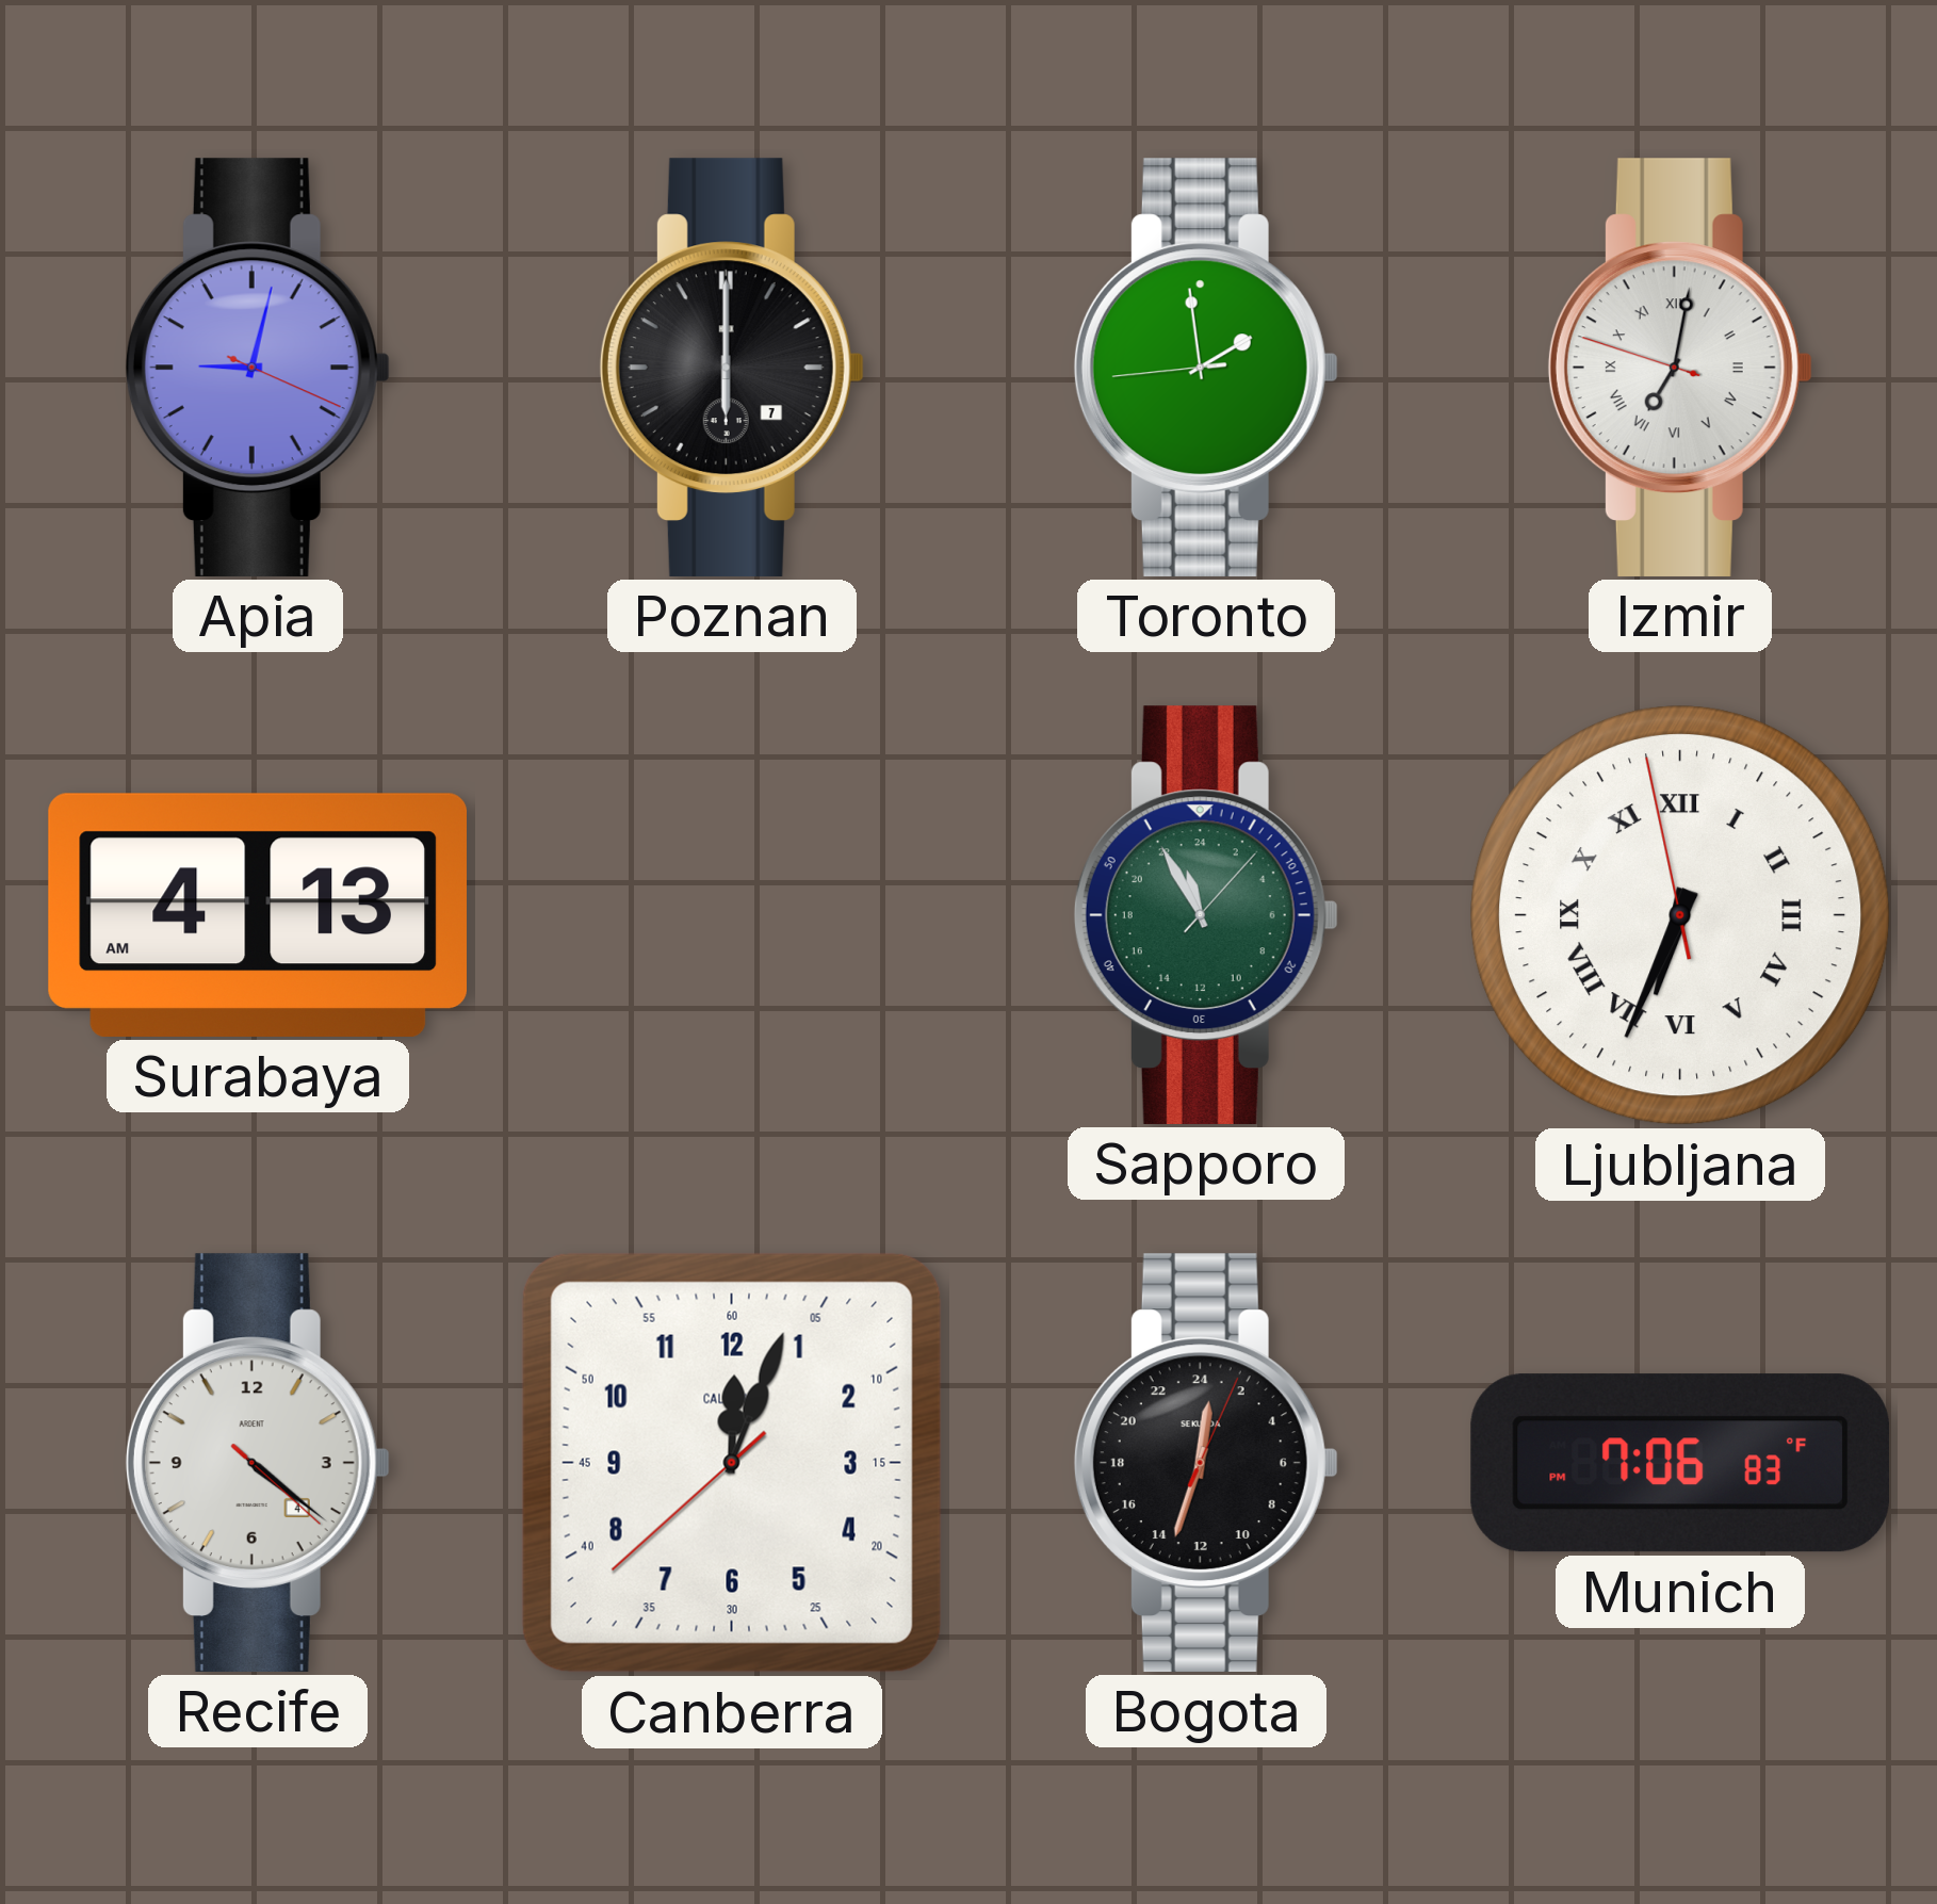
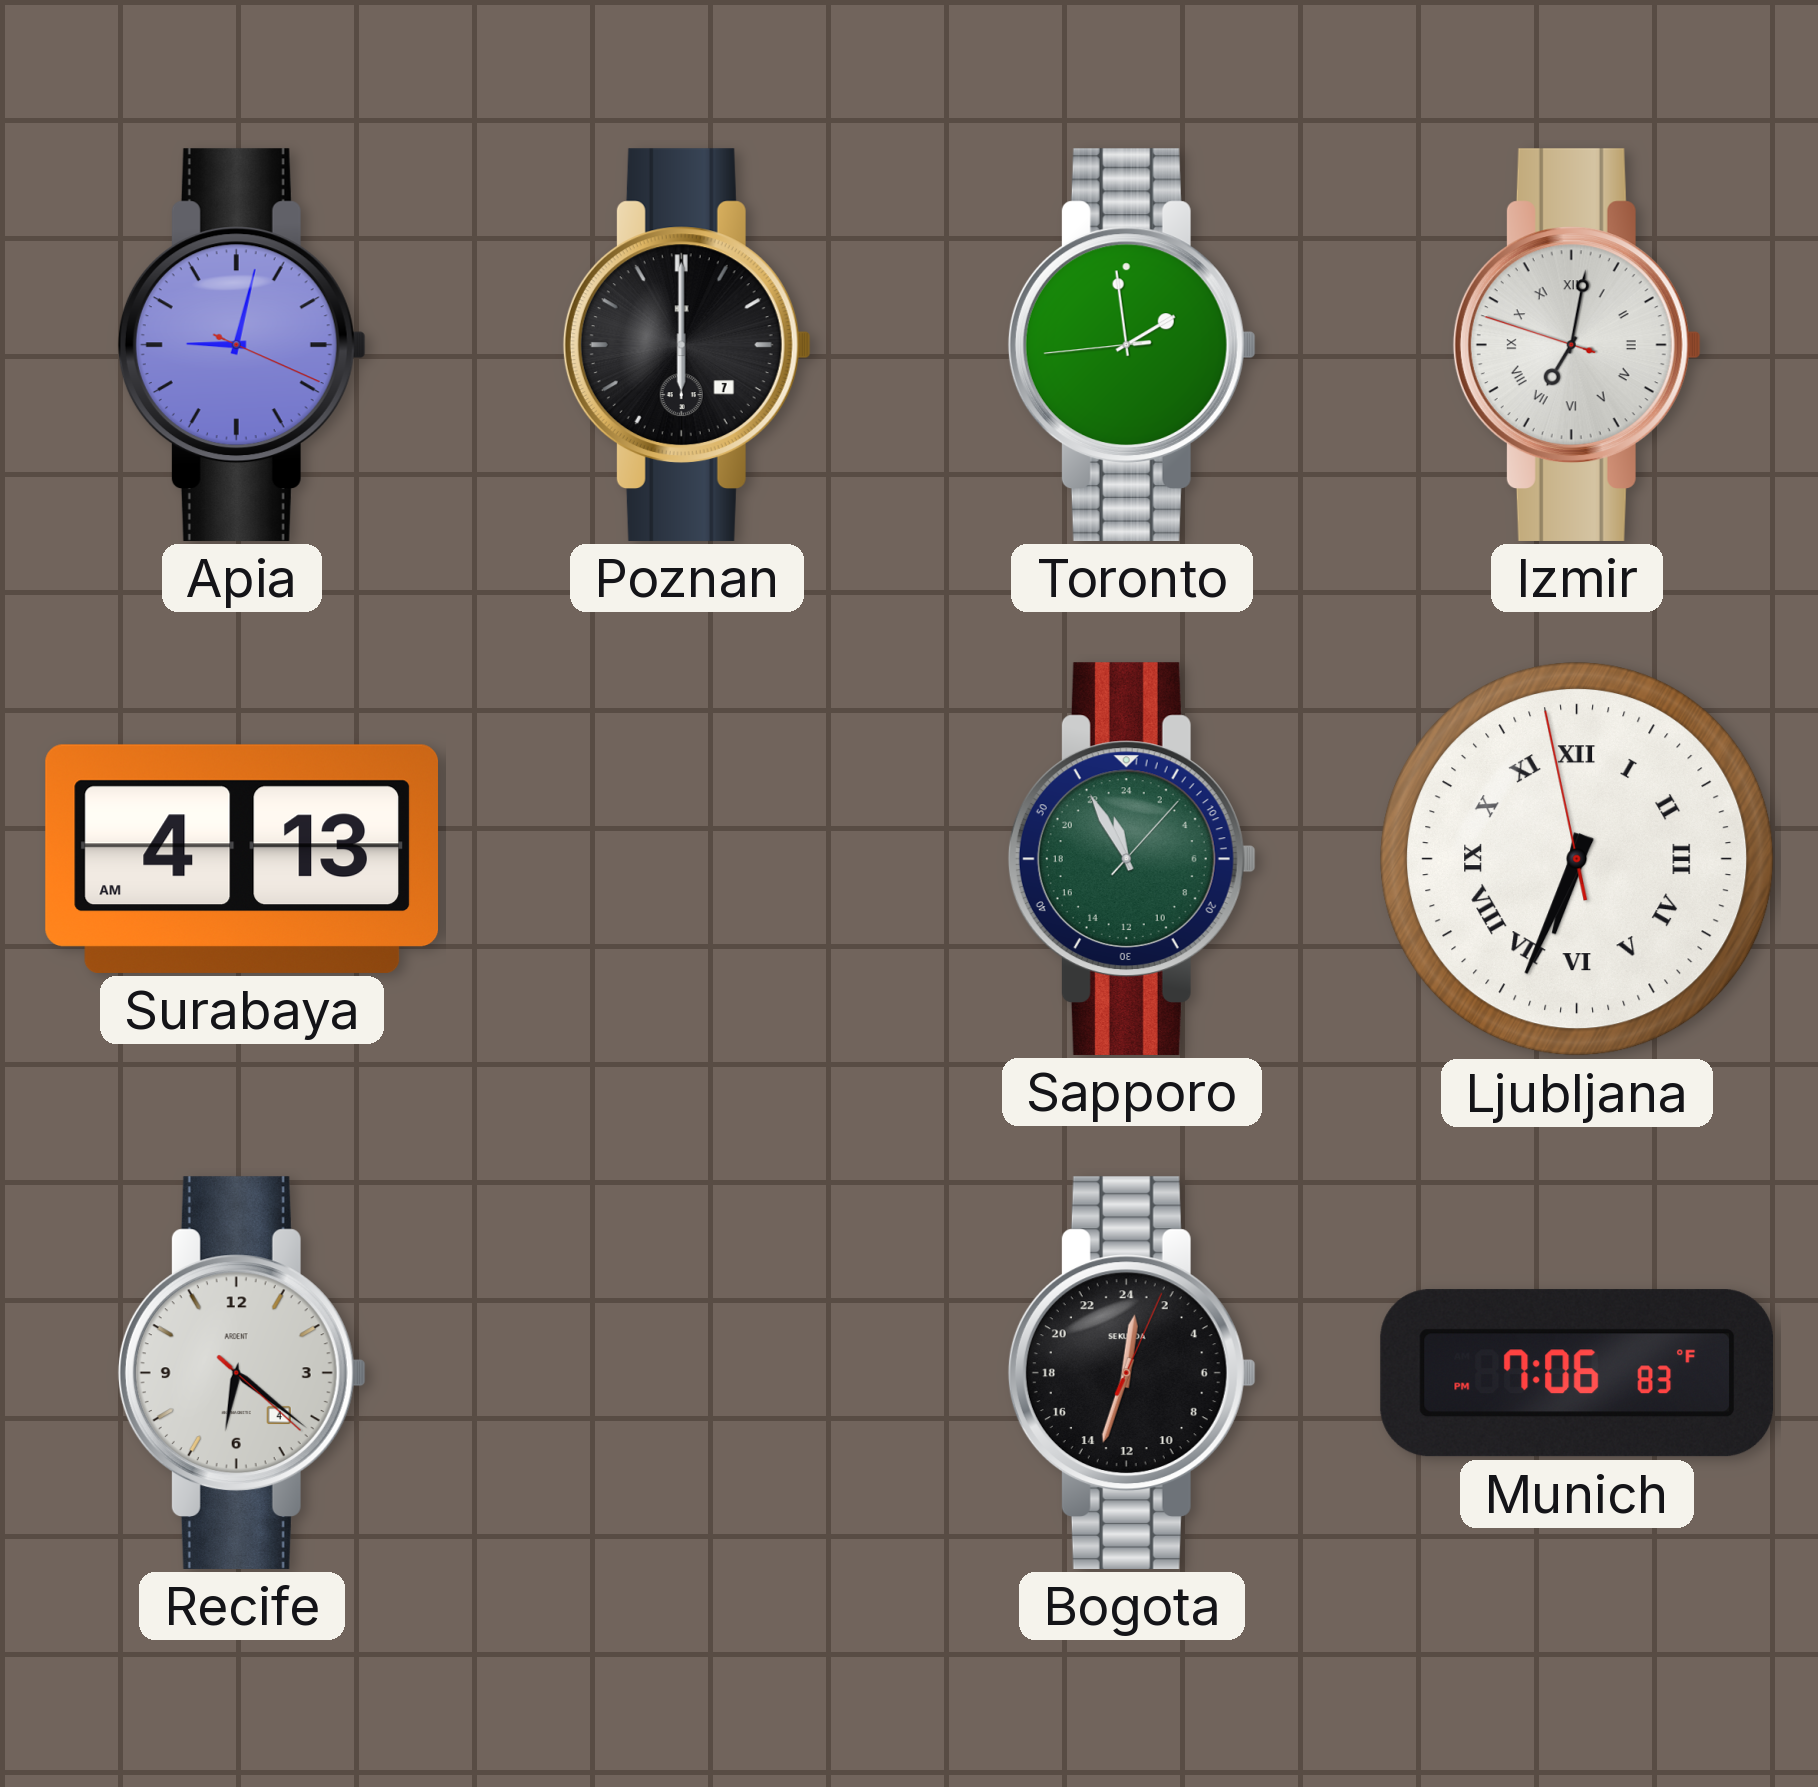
Recife: 4:21 -> 6:21
Canberra: 12:03 -> none
